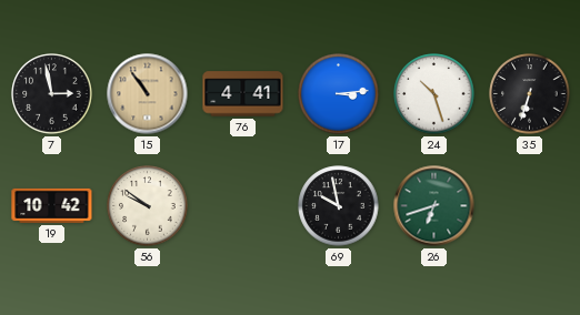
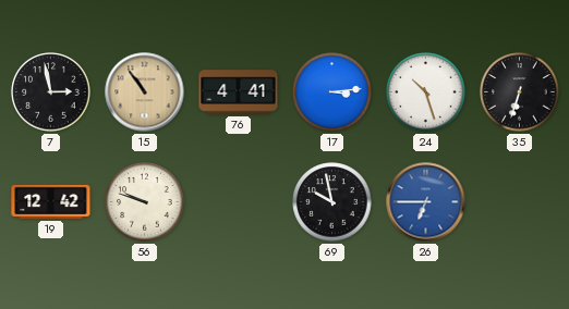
19: 10:42 -> 12:42
56: 9:51 -> 9:48
26: 6:42 -> 6:45
26 dial: green -> blue
